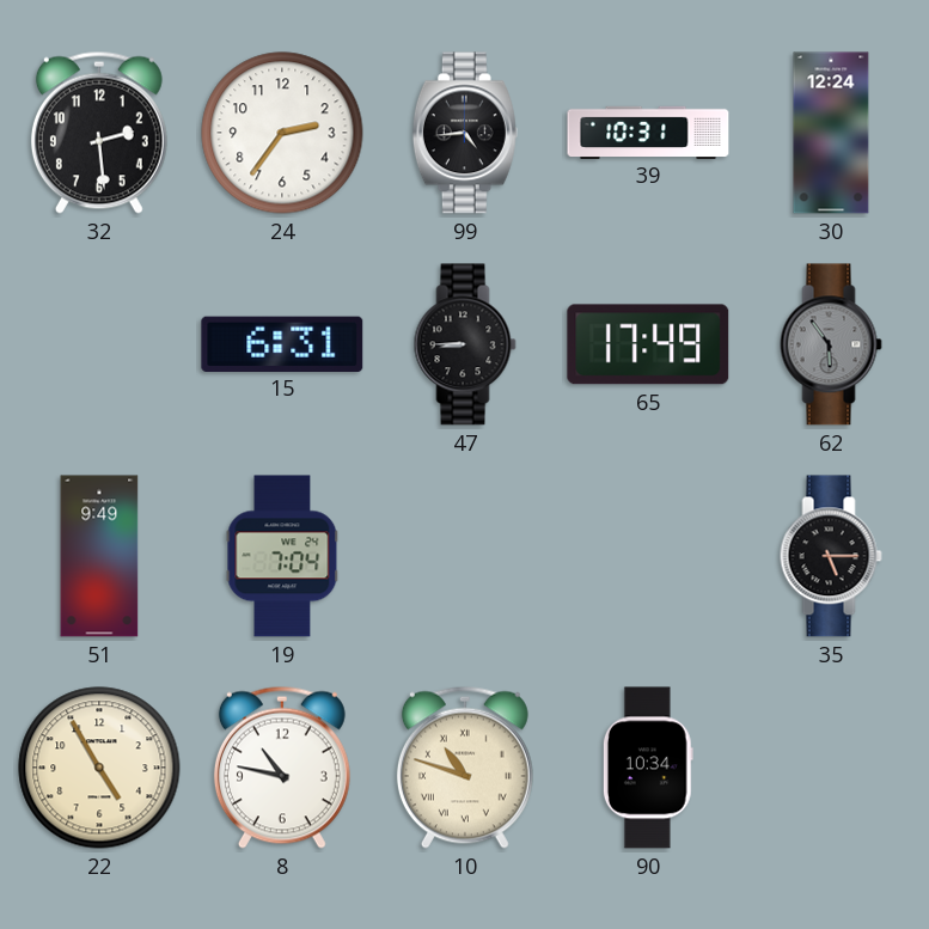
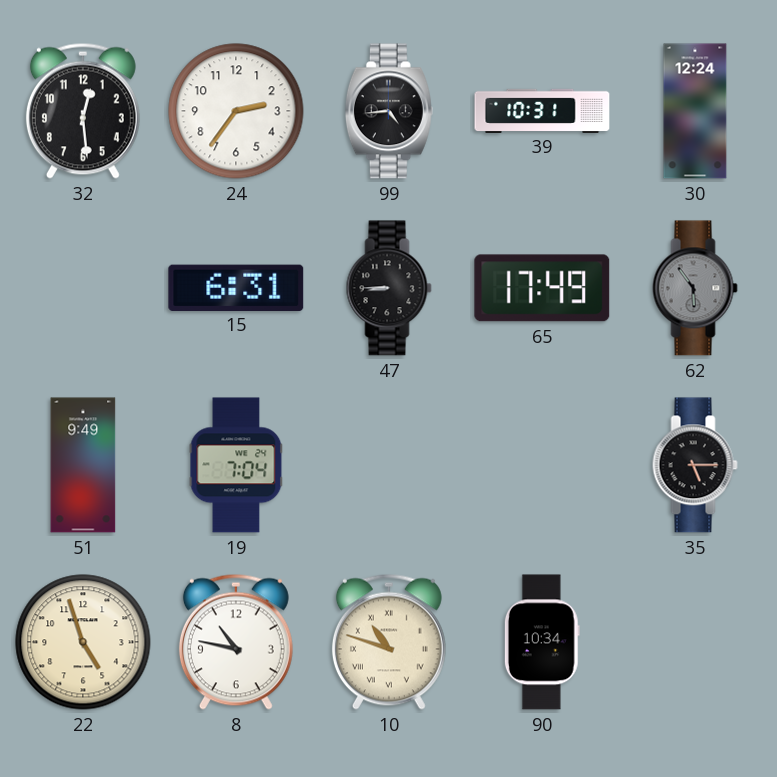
32: 2:29 -> 12:29
22: 4:55 -> 4:57
